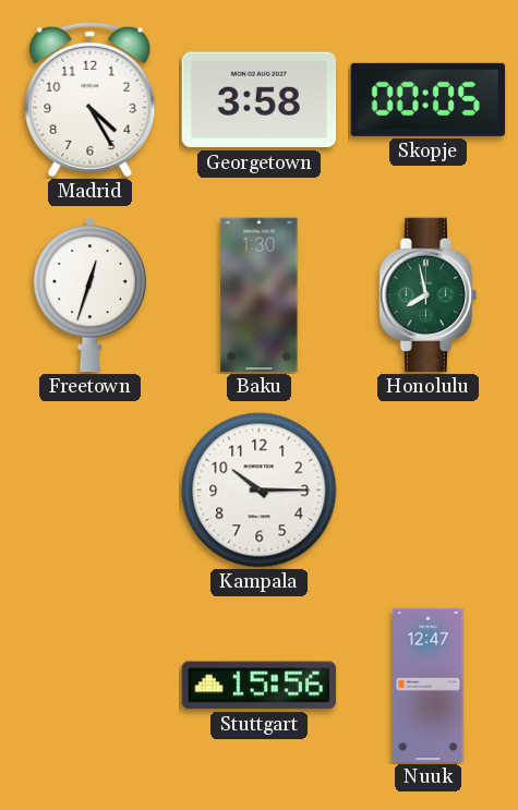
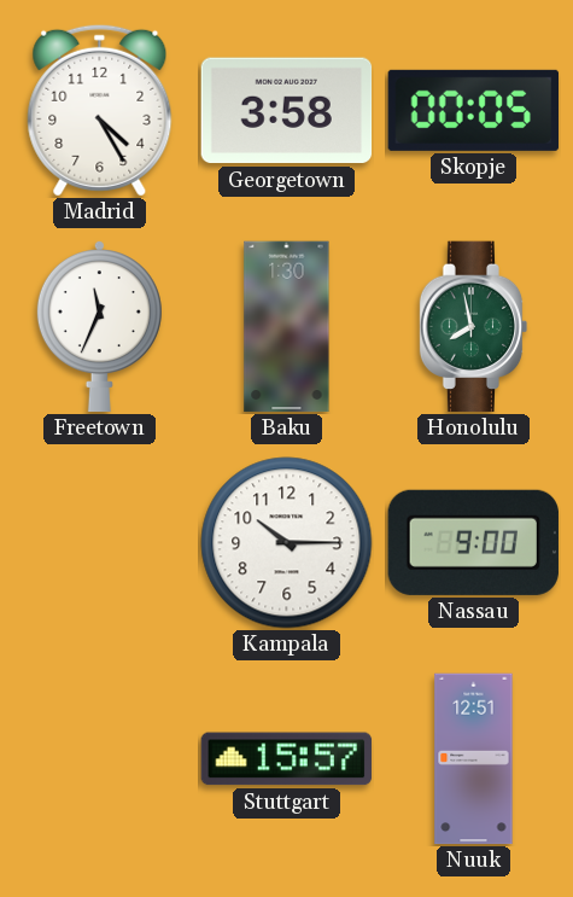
Freetown: 12:33 -> 11:34
Nassau: none -> 9:00
Stuttgart: 15:56 -> 15:57
Nuuk: 12:47 -> 12:51
